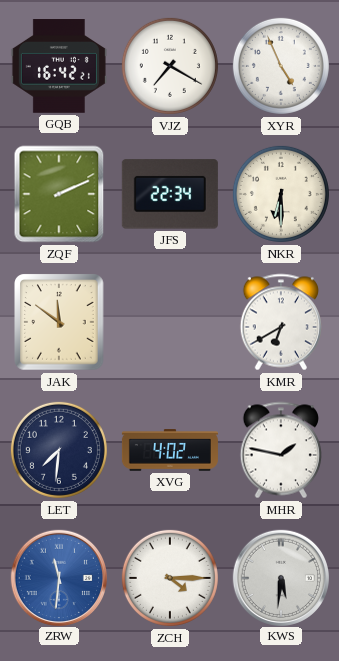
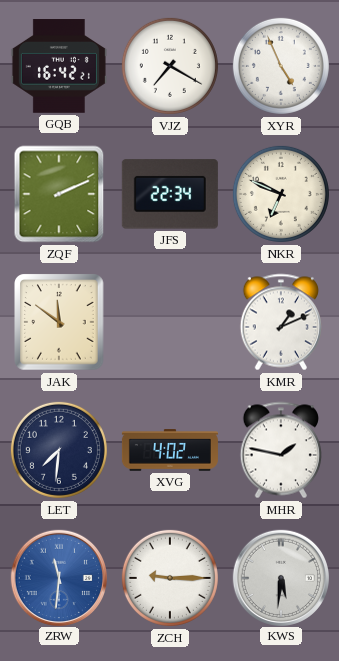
NKR: 6:30 -> 6:49
KMR: 6:40 -> 1:11
ZCH: 4:15 -> 9:15
